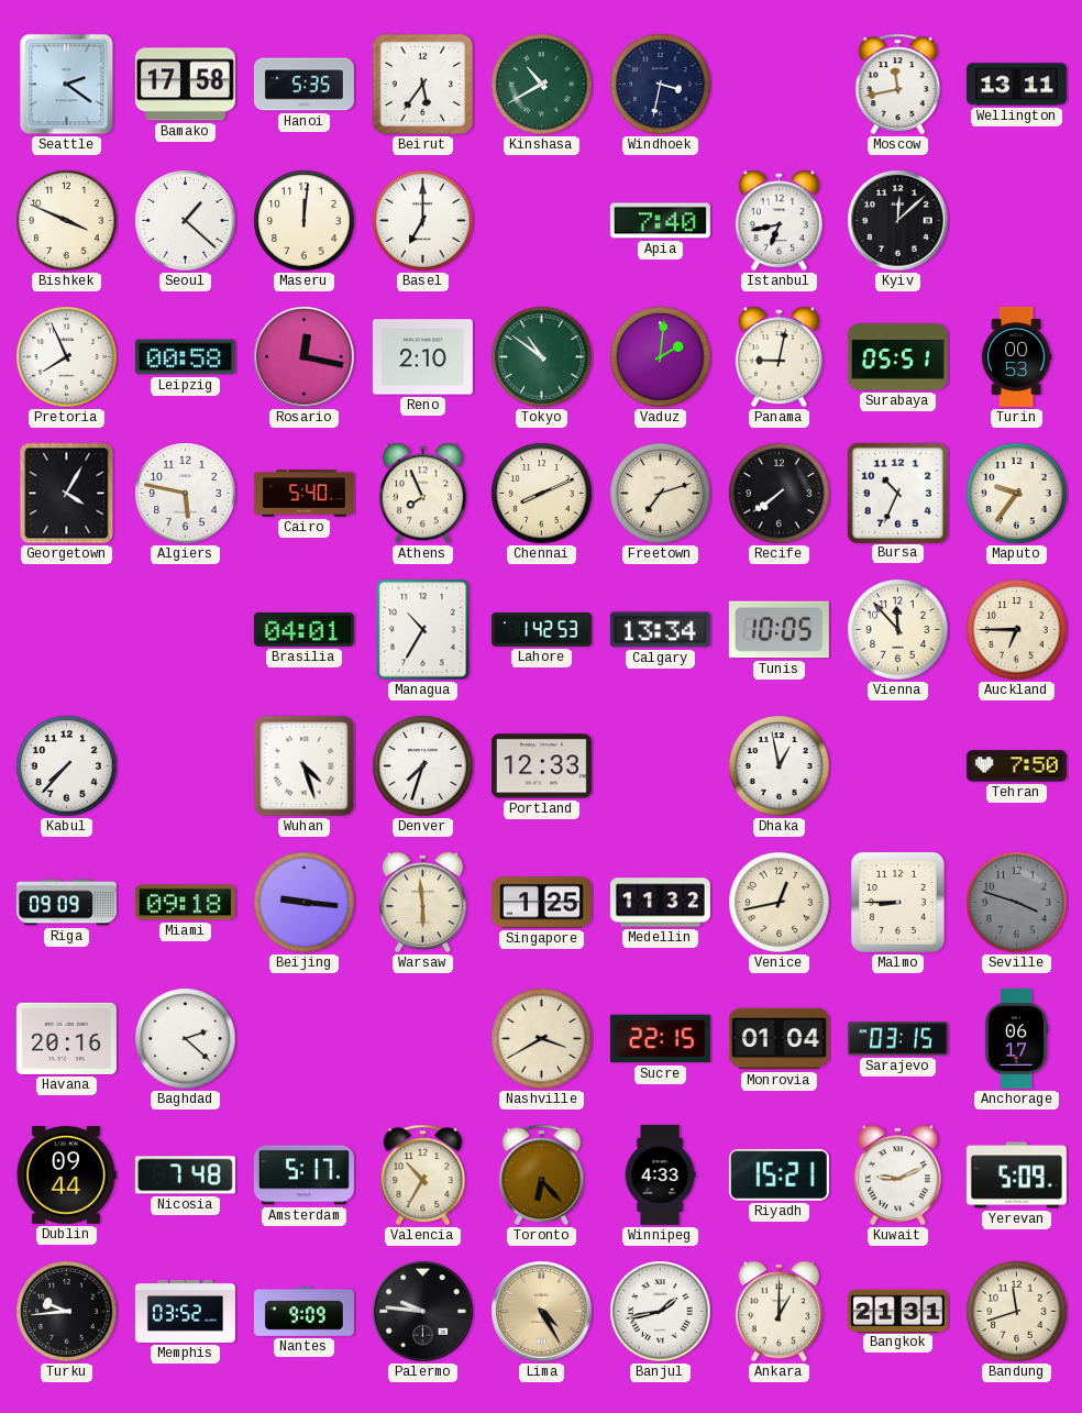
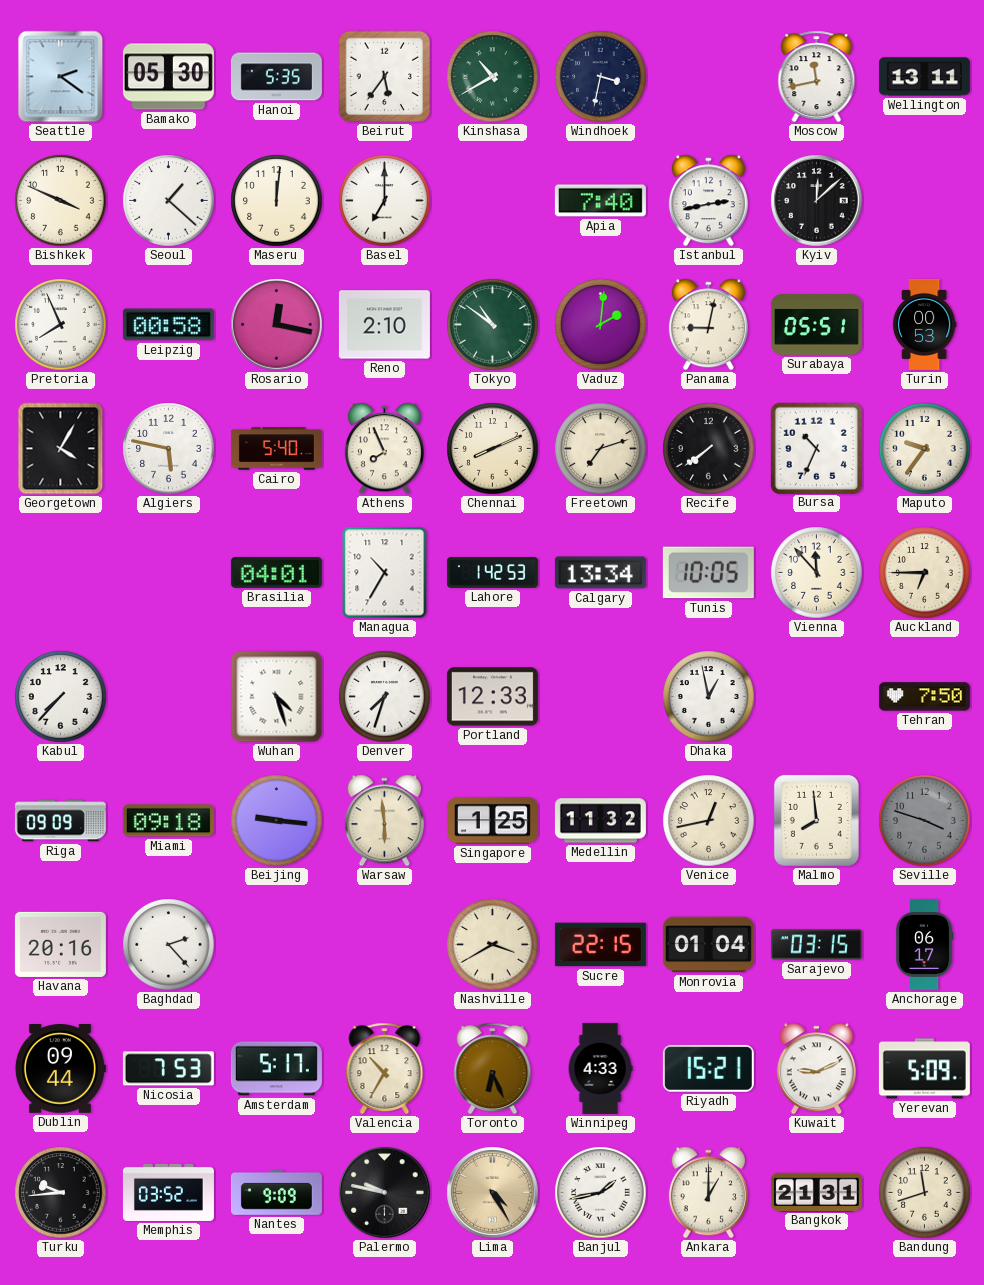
Bamako: 17:58 -> 05:30
Istanbul: 6:43 -> 2:43
Malmo: 8:45 -> 7:59
Baghdad: 2:22 -> 2:23
Nicosia: 7:48 -> 7:53
Toronto: 6:23 -> 6:26
Palermo: 9:46 -> 9:47
